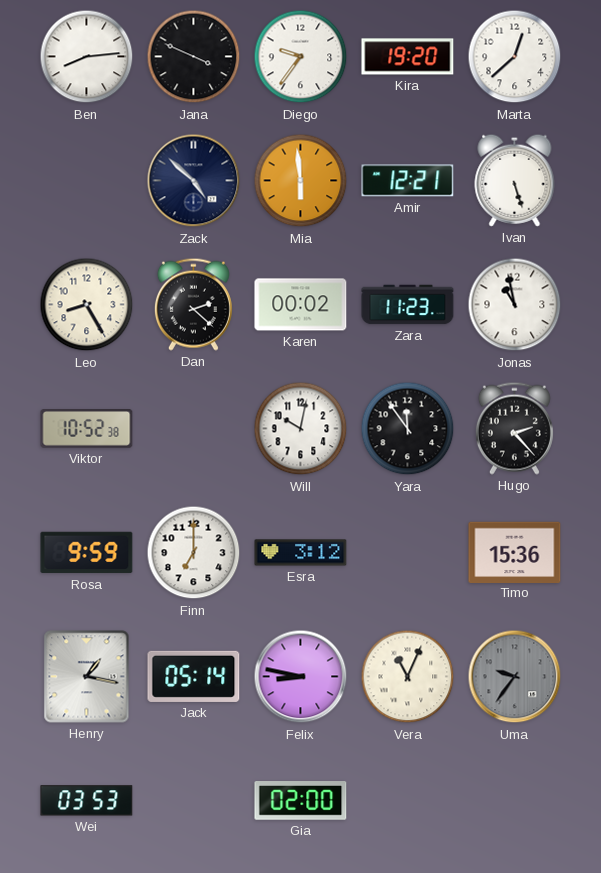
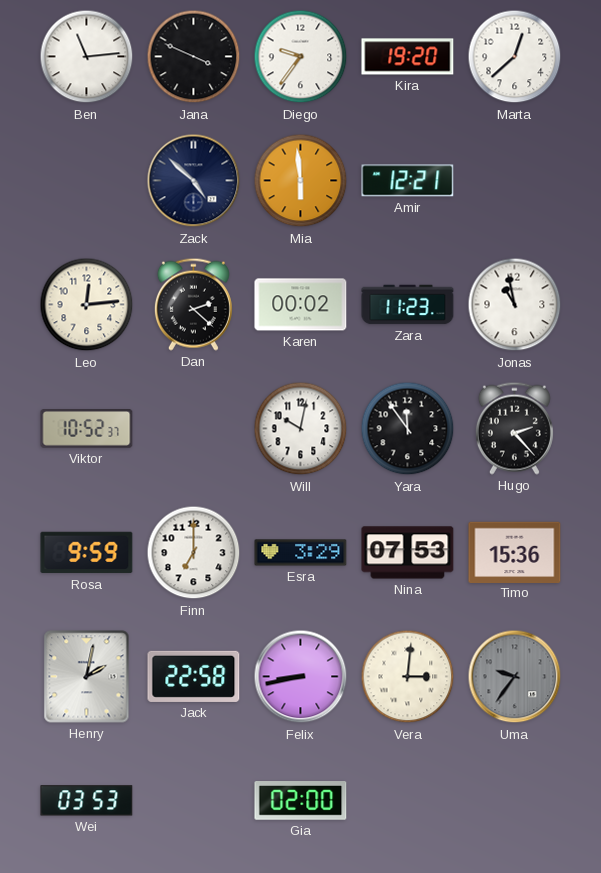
Ben: 8:14 -> 11:14
Ivan: 5:27 -> none
Leo: 8:25 -> 12:14
Viktor: 10:52:38 -> 10:52:37
Esra: 3:12 -> 3:29
Nina: none -> 07:53
Henry: 1:17 -> 2:02
Jack: 05:14 -> 22:58
Felix: 8:47 -> 8:43
Vera: 11:04 -> 3:01
